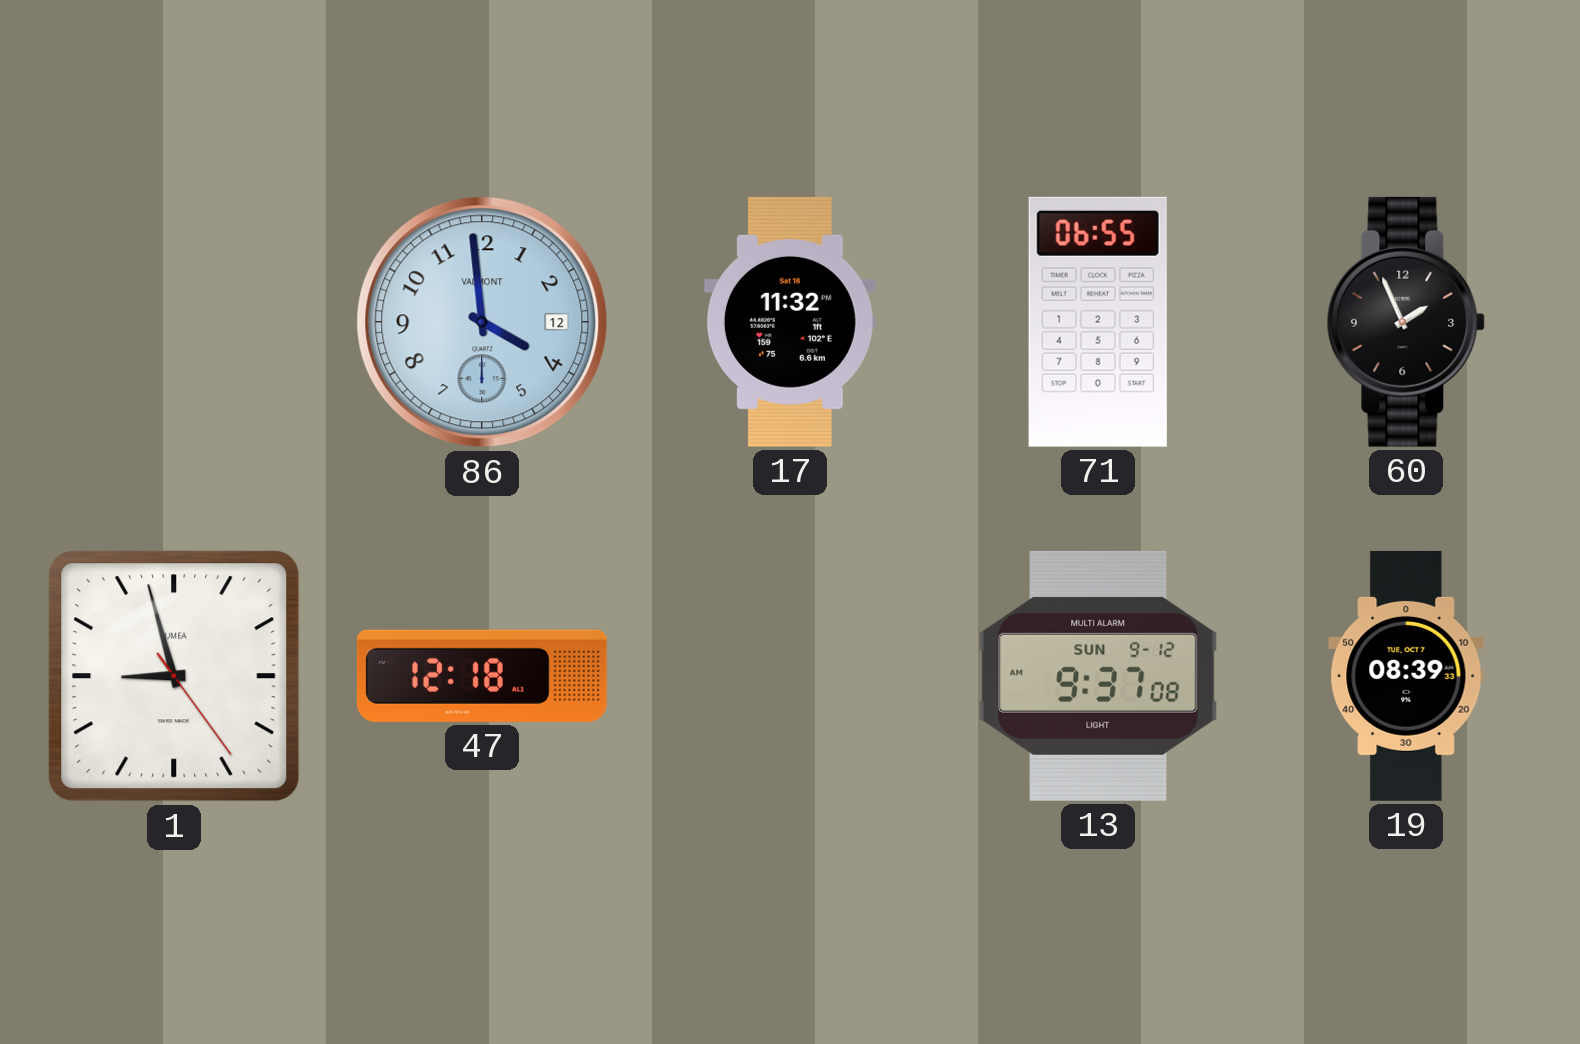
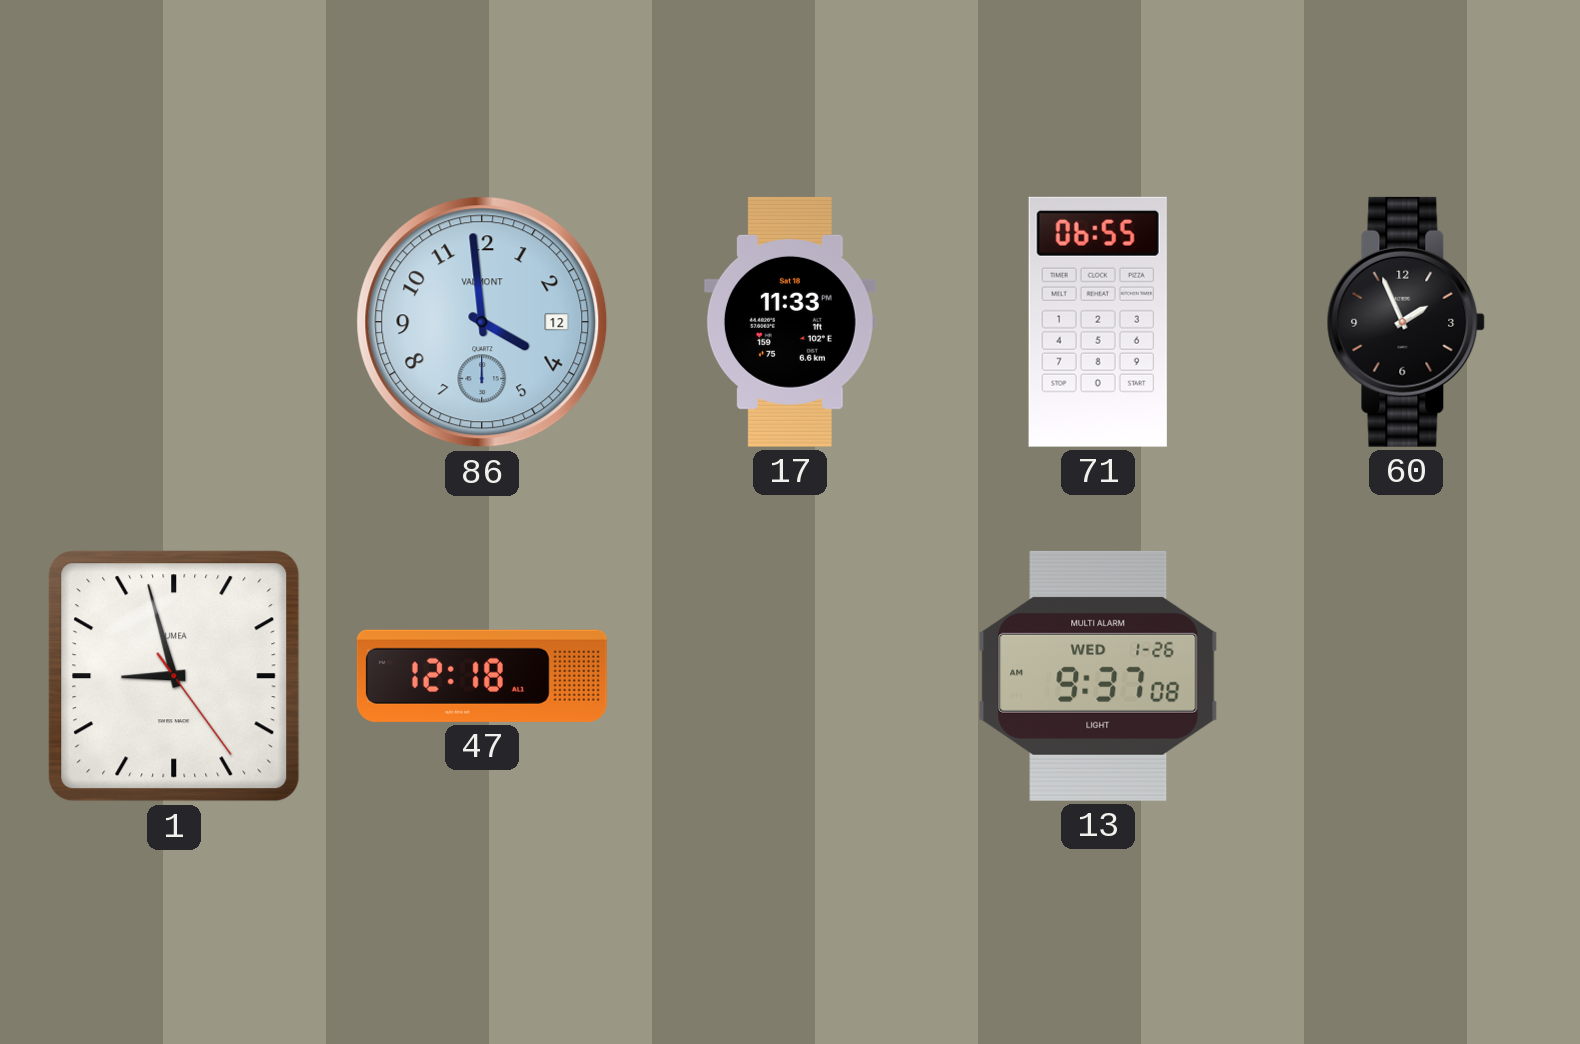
17: 11:32 -> 11:33
13 date: SUN 9-12 -> WED 1-26
19: 08:39 -> none
